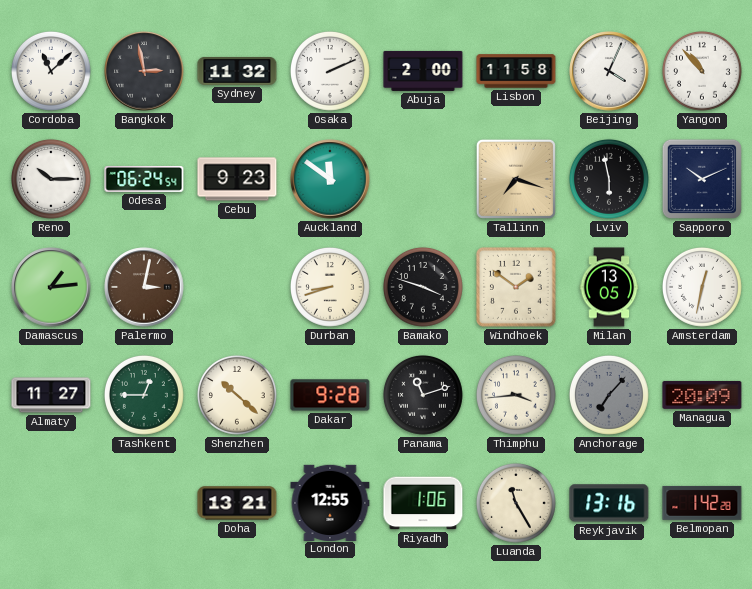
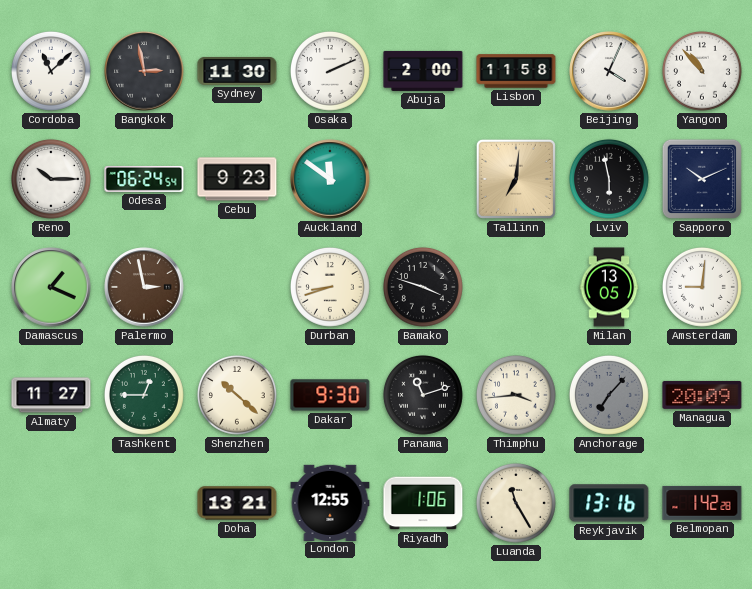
Sydney: 11:32 -> 11:30
Tallinn: 7:18 -> 7:01
Damascus: 1:14 -> 1:19
Palermo: 3:02 -> 2:58
Windhoek: 1:51 -> none
Amsterdam: 12:32 -> 9:01
Dakar: 9:28 -> 9:30
